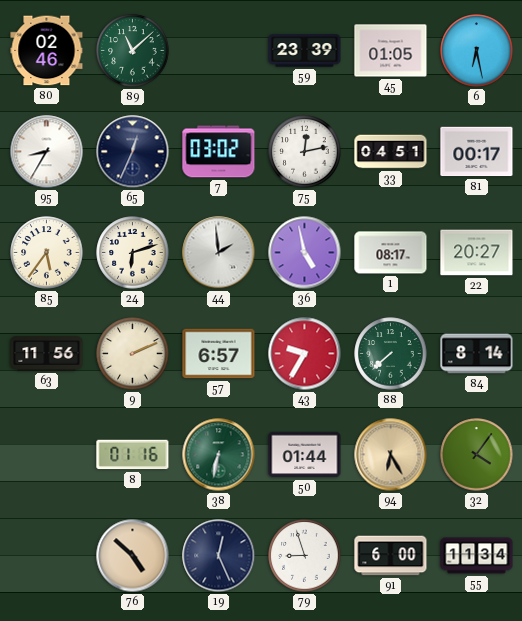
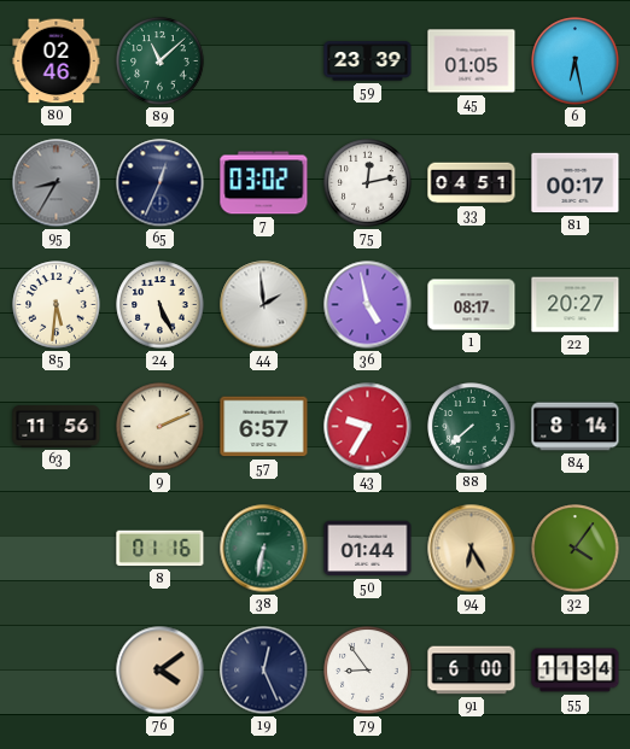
95 dial: white -> grey
85: 5:36 -> 5:31
24: 6:12 -> 5:26
76: 4:52 -> 4:09
79: 8:57 -> 8:54
